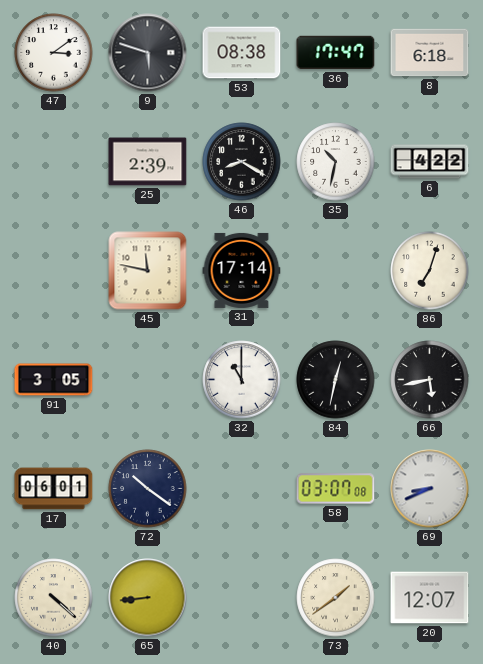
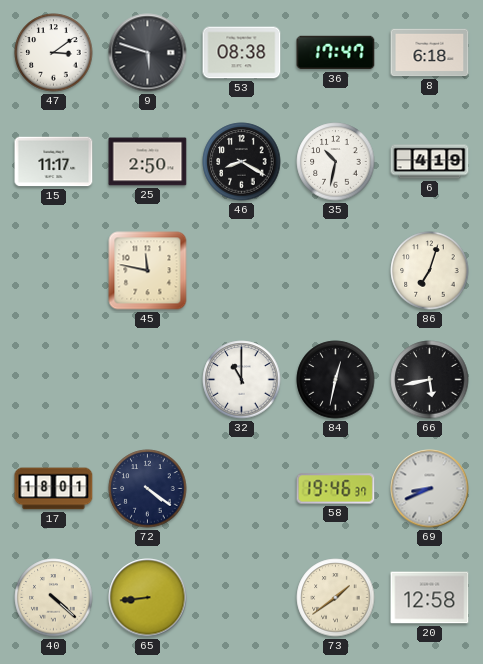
15: none -> 11:17
25: 2:39 -> 2:50
6: 4:22 -> 4:19
31: 17:14 -> none
91: 3:05 -> none
17: 06:01 -> 18:01
72: 10:21 -> 4:21
58: 03:07 -> 19:46
20: 12:07 -> 12:58
